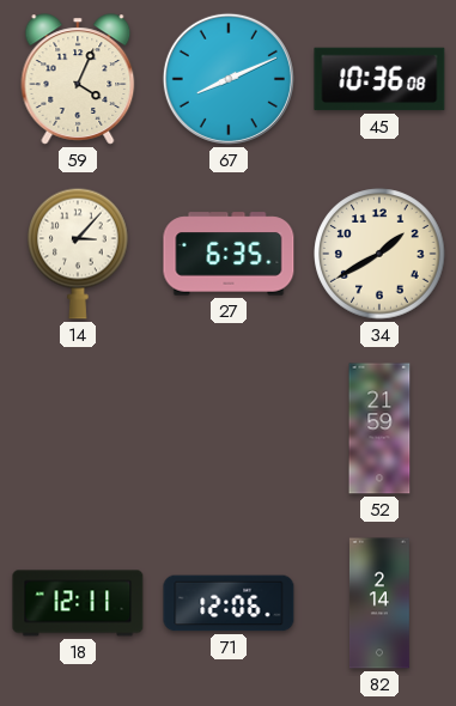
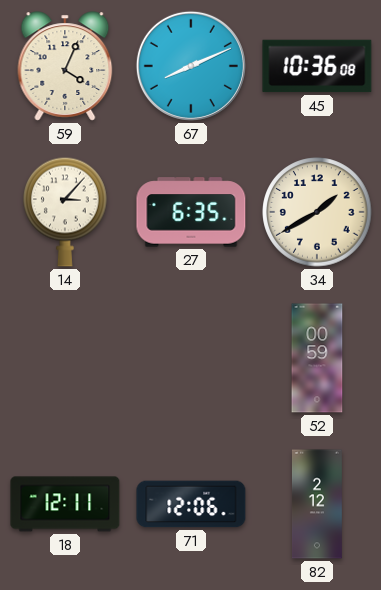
52: 21:59 -> 00:59
82: 2:14 -> 2:12
